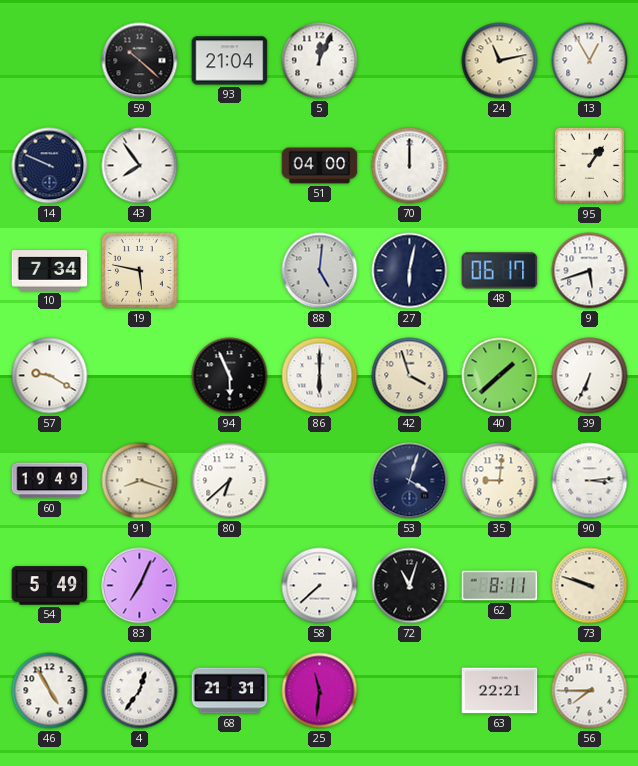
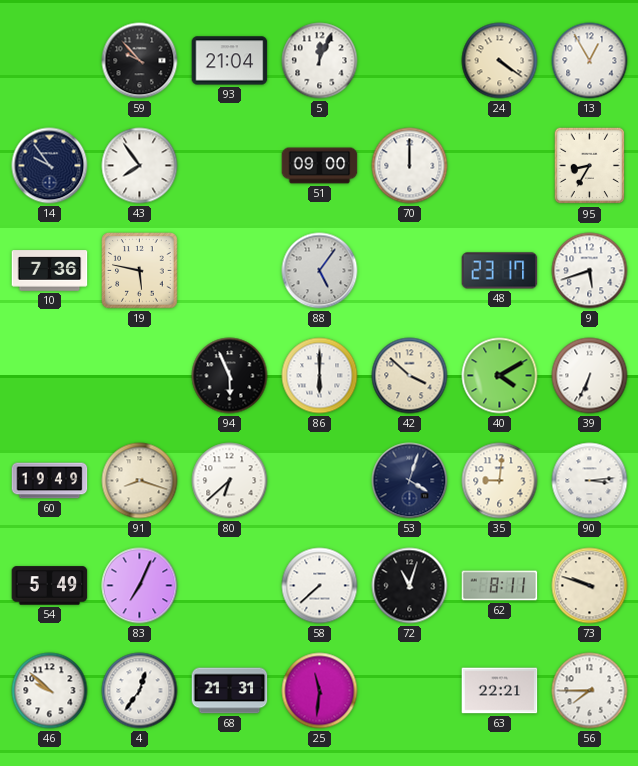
59: 10:22 -> 9:53
24: 11:13 -> 4:21
14: 9:49 -> 9:54
51: 04:00 -> 09:00
95: 1:06 -> 8:35
10: 7:34 -> 7:36
88: 5:01 -> 5:06
27: 6:02 -> none
48: 06:17 -> 23:17
57: 9:20 -> none
42: 3:57 -> 3:52
40: 1:38 -> 4:10
46: 4:55 -> 9:52
